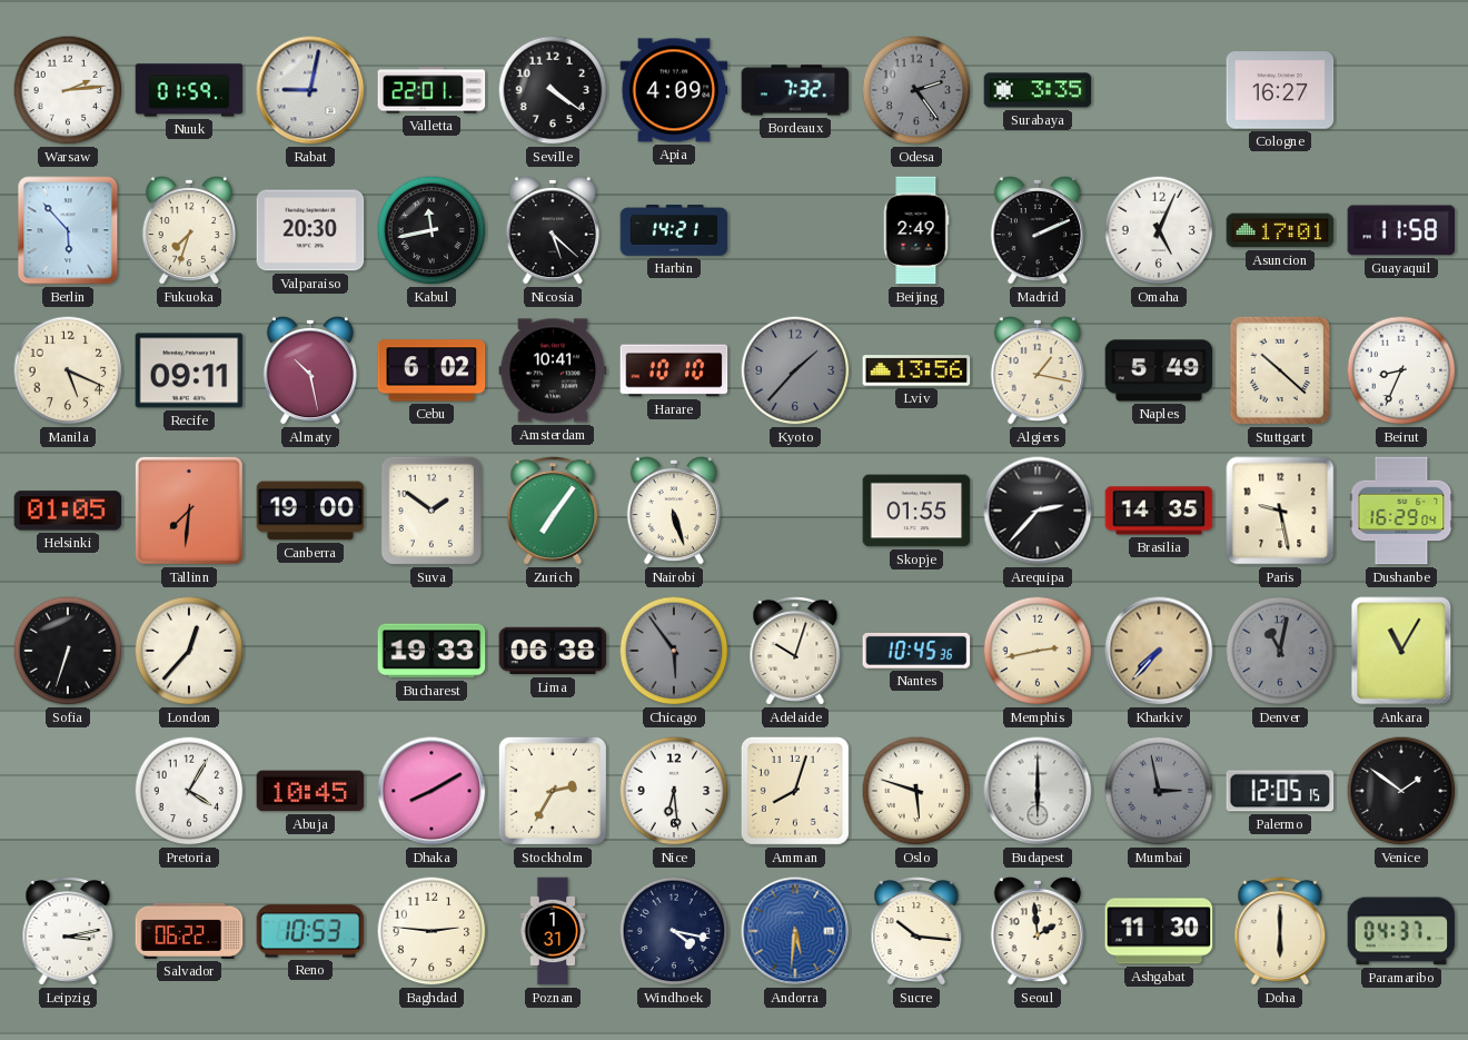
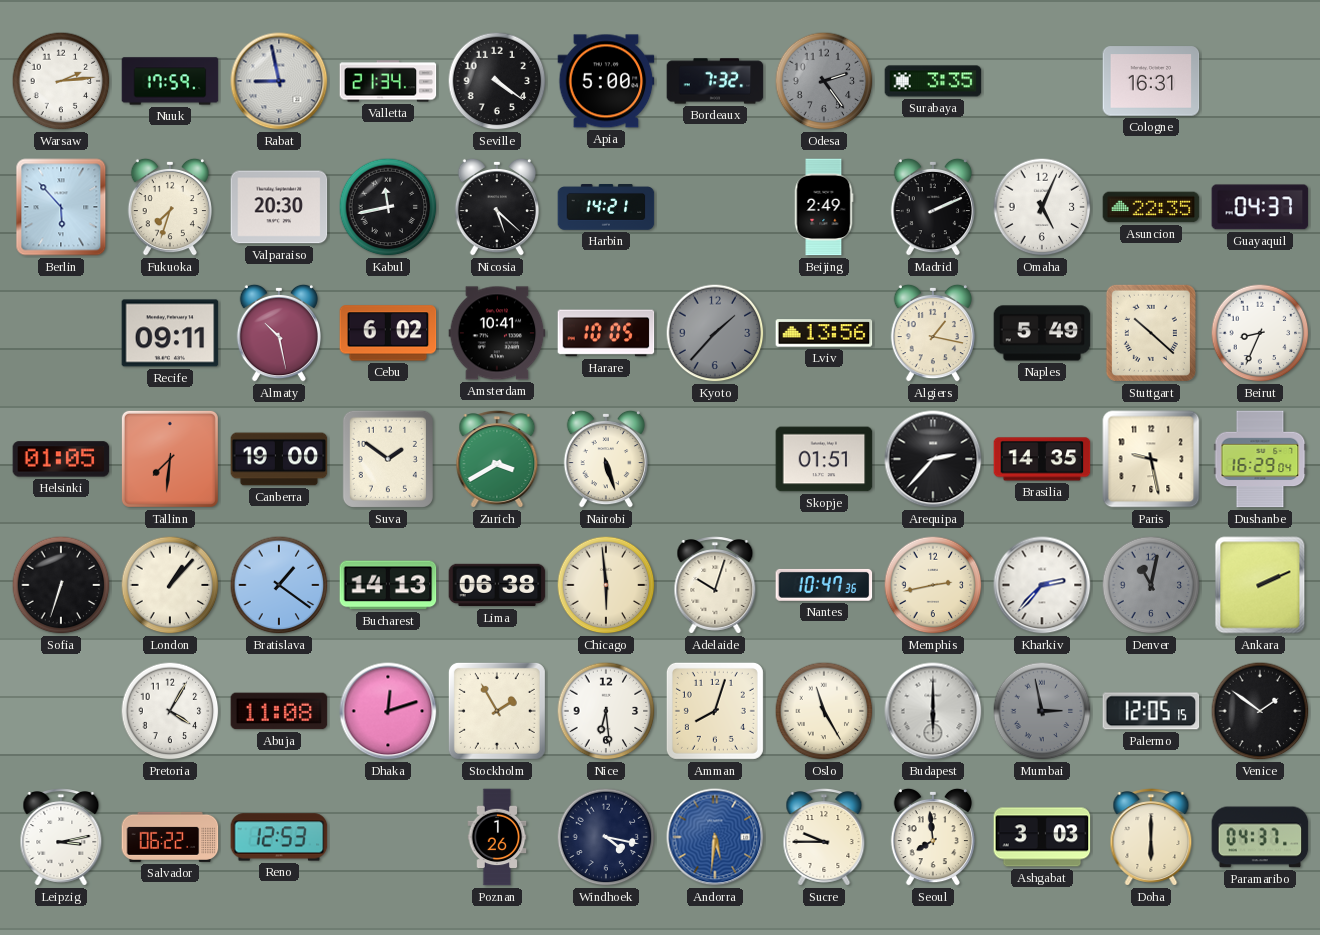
Nuuk: 01:59 -> 17:59
Rabat: 9:02 -> 8:58
Valletta: 22:01 -> 21:34
Apia: 4:09 -> 5:00
Cologne: 16:27 -> 16:31
Asuncion: 17:01 -> 22:35
Guayaquil: 11:58 -> 04:37
Manila: 5:19 -> none
Harare: 10:10 -> 10:05
Zurich: 7:06 -> 3:40
Skopje: 01:55 -> 01:51
London: 12:37 -> 1:07
Bratislava: none -> 1:21
Bucharest: 19:33 -> 14:13
Chicago: 5:54 -> 5:59
Chicago dial: grey -> cream
Nantes: 10:45 -> 10:47
Kharkiv: 7:37 -> 2:37
Kharkiv dial: champagne -> white
Ankara: 11:05 -> 2:11
Abuja: 10:45 -> 11:08
Dhaka: 8:10 -> 12:12
Stockholm: 2:35 -> 1:55
Oslo: 5:48 -> 11:25
Reno: 10:53 -> 12:53
Baghdad: 2:46 -> none
Poznan: 1:31 -> 1:26
Sucre: 10:16 -> 9:45
Seoul: 1:59 -> 7:59
Ashgabat: 11:30 -> 3:03
